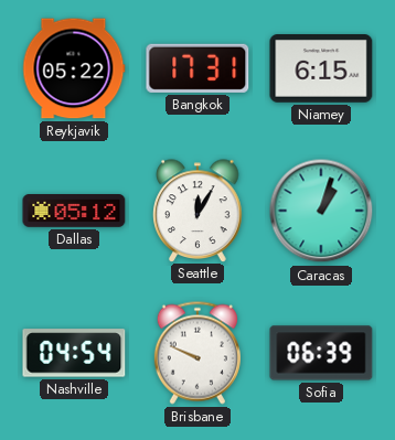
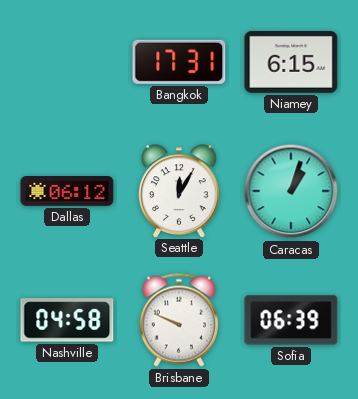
Reykjavik: 05:22 -> none
Dallas: 05:12 -> 06:12
Nashville: 04:54 -> 04:58
